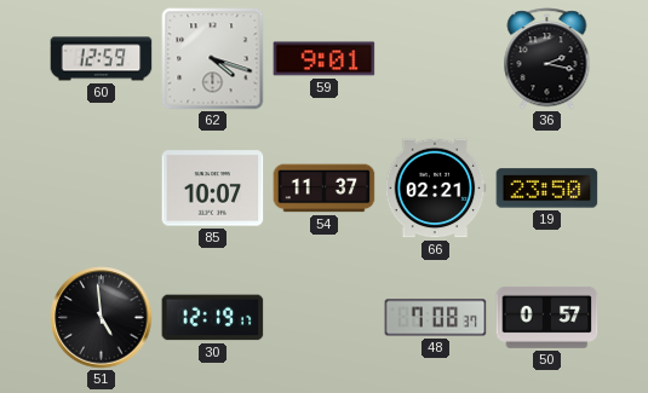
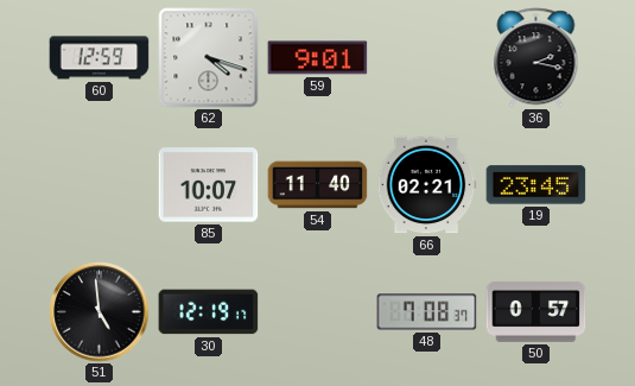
54: 11:37 -> 11:40
19: 23:50 -> 23:45
